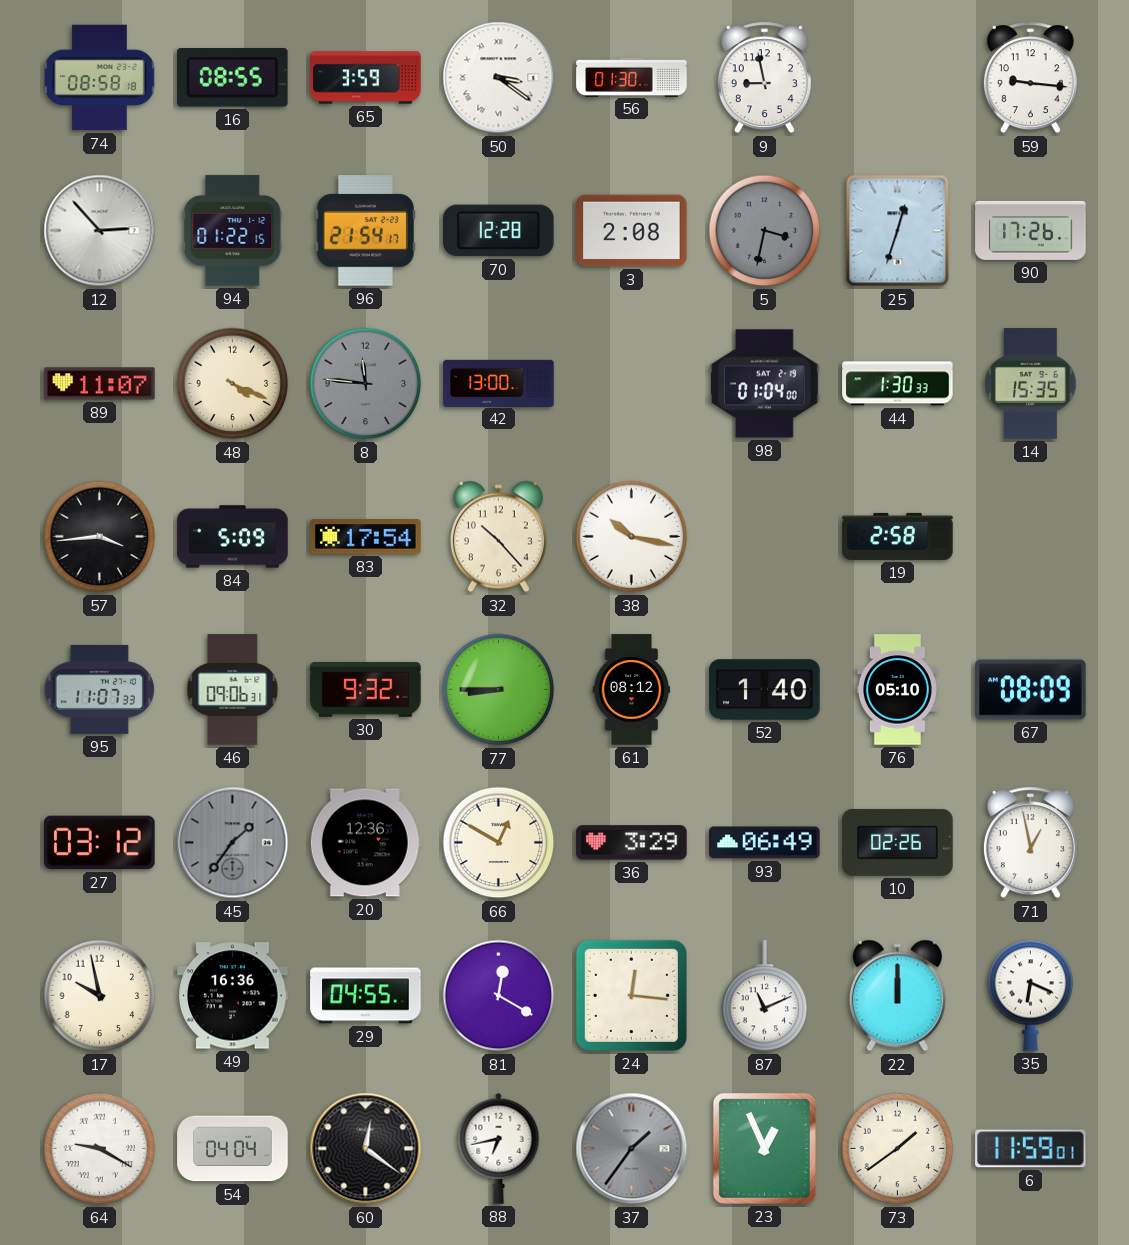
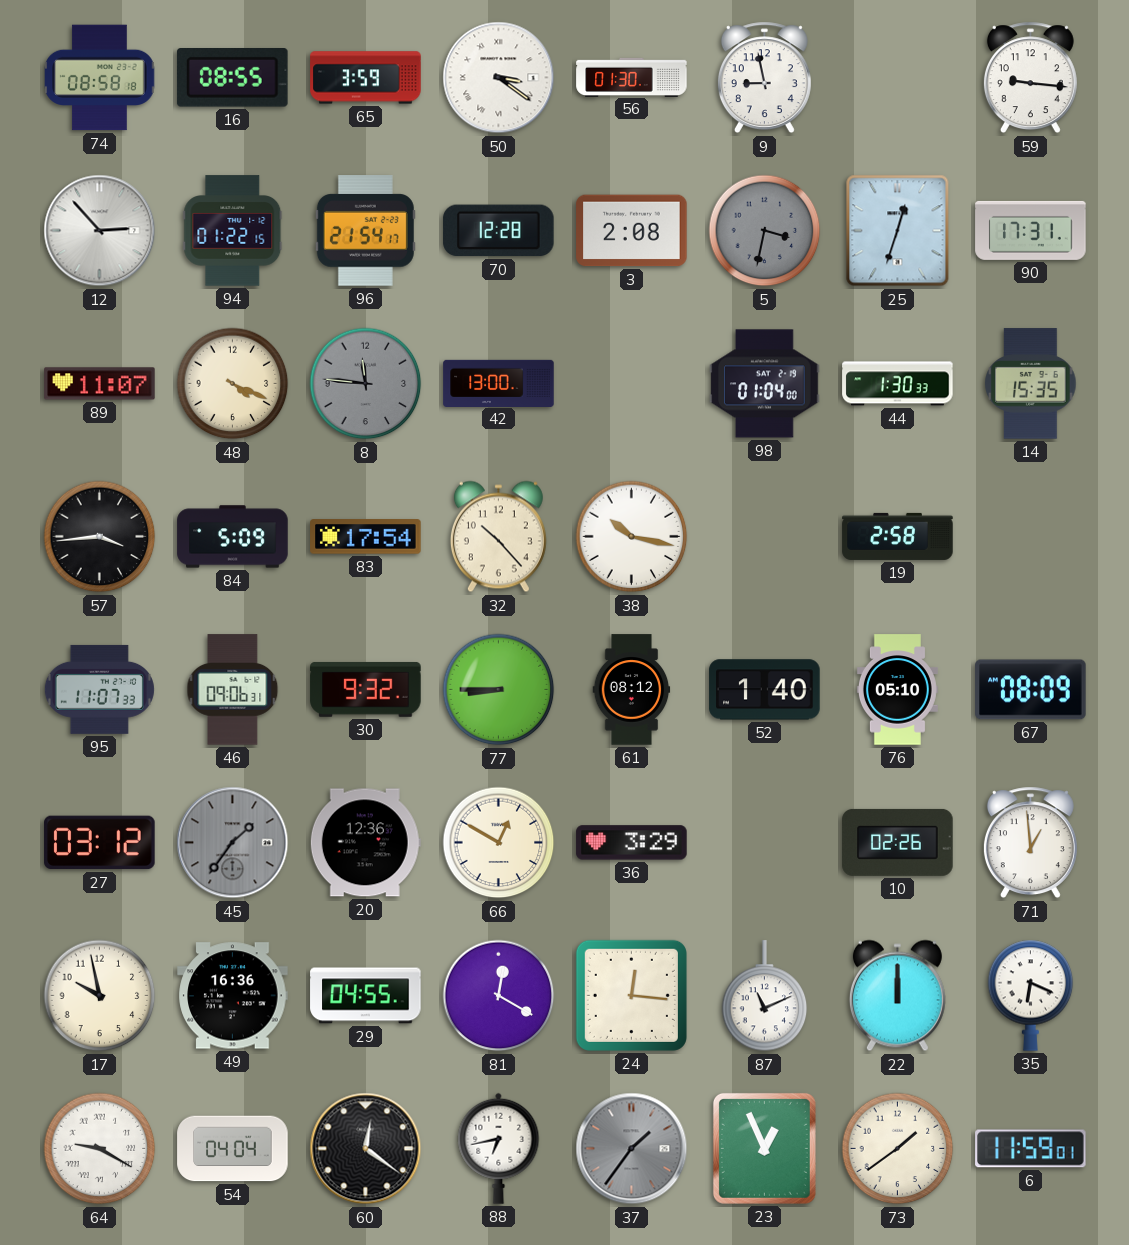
90: 17:26 -> 17:31
93: 06:49 -> none
71: 12:58 -> 12:59
